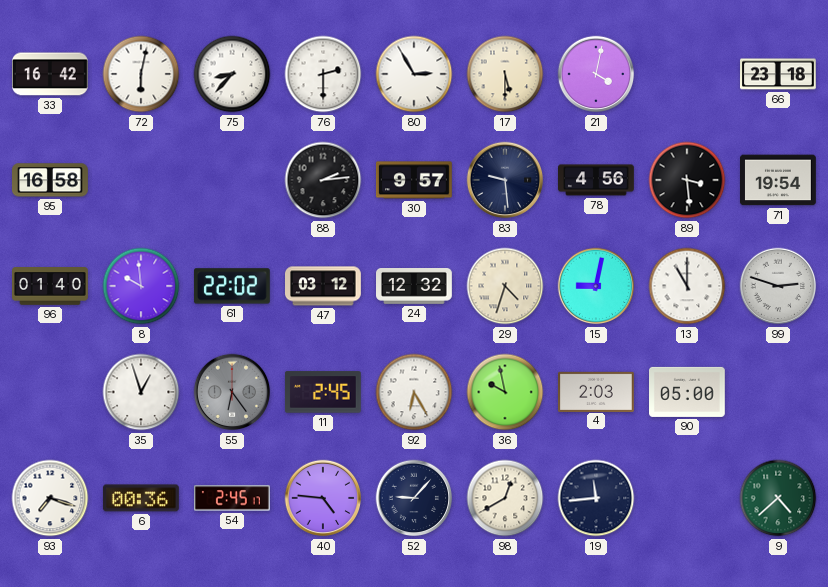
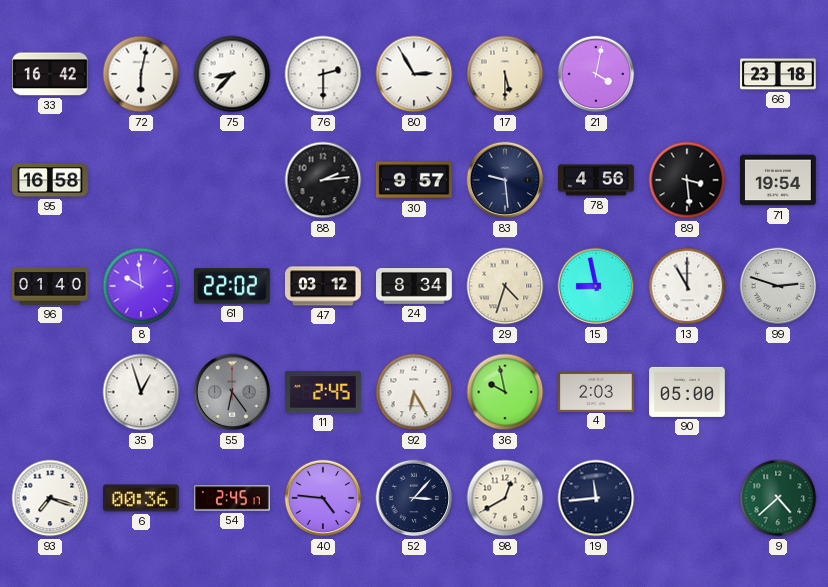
24: 12:32 -> 8:34
15: 9:02 -> 8:58
52: 9:07 -> 3:07
